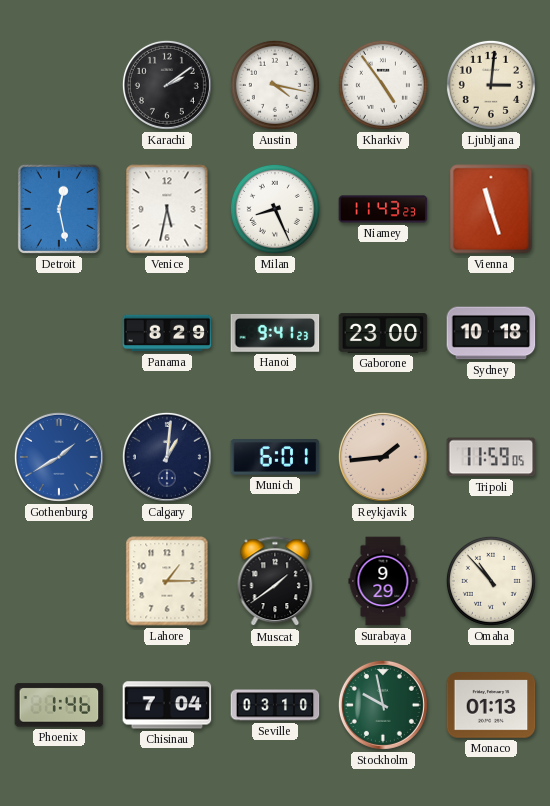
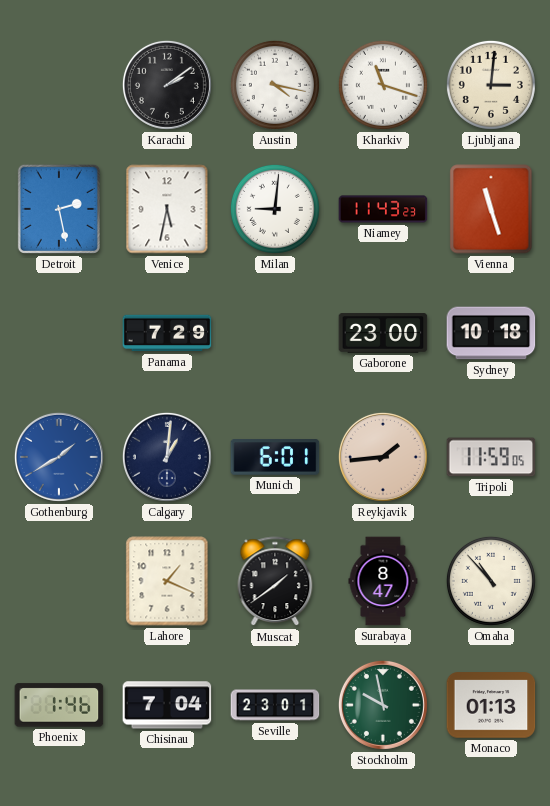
Kharkiv: 4:54 -> 11:18
Detroit: 12:28 -> 2:28
Milan: 8:26 -> 9:01
Panama: 8:29 -> 7:29
Hanoi: 9:41 -> none
Lahore: 1:15 -> 1:19
Surabaya: 9:29 -> 8:47
Seville: 03:10 -> 23:01
